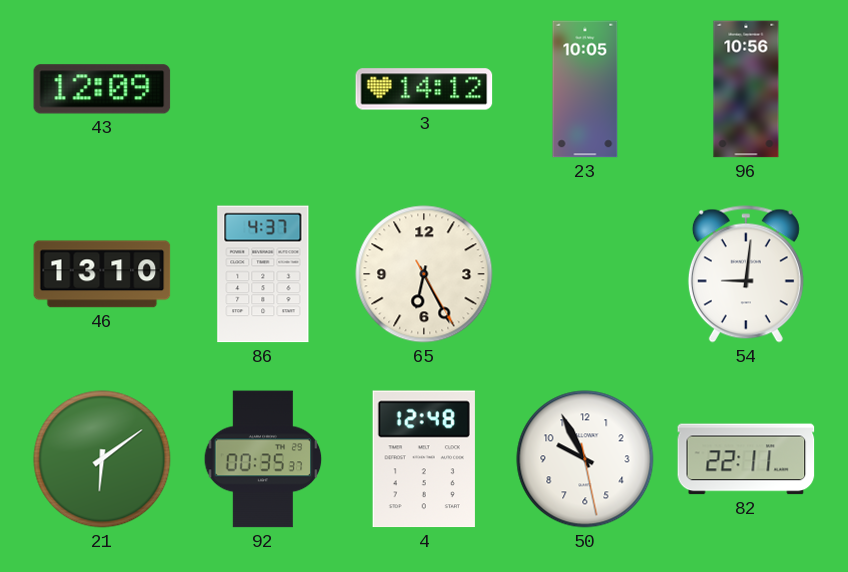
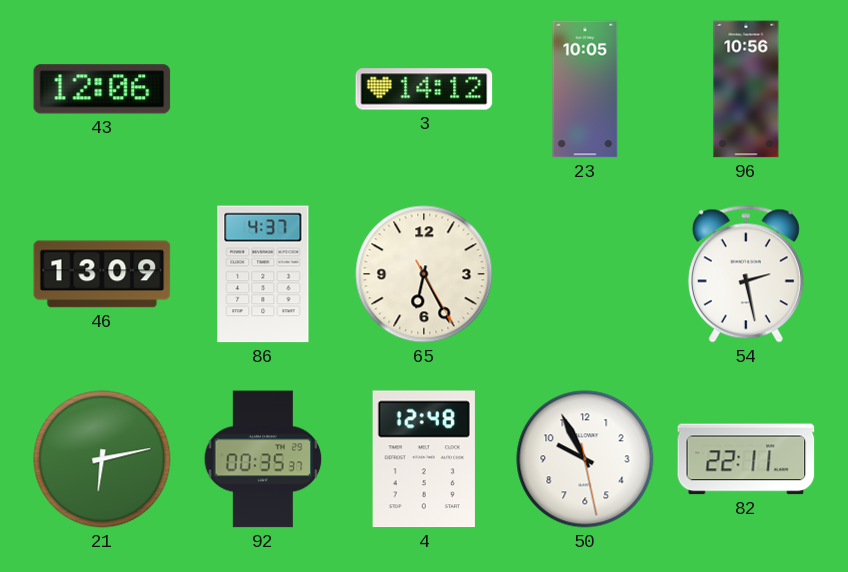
43: 12:09 -> 12:06
46: 13:10 -> 13:09
54: 9:01 -> 2:28
21: 6:09 -> 6:13
